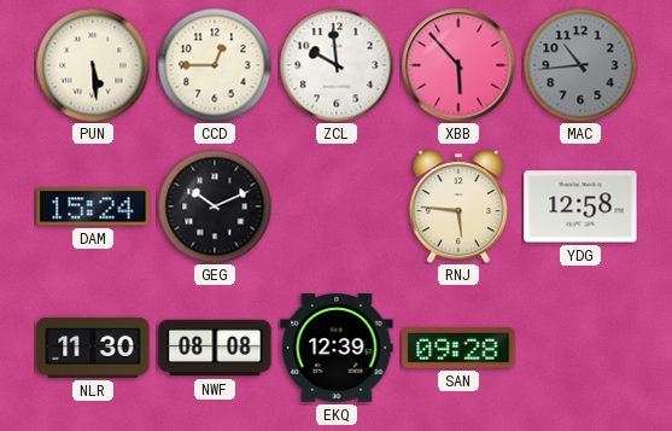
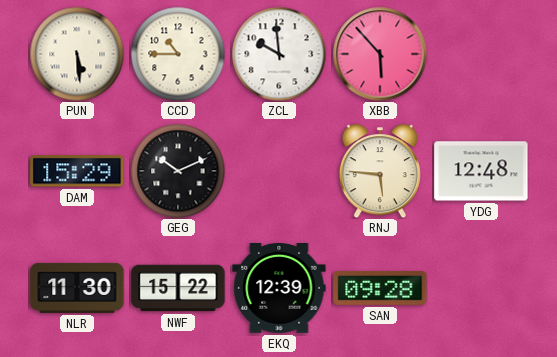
CCD: 12:45 -> 10:45
MAC: 10:44 -> none
DAM: 15:24 -> 15:29
YDG: 12:58 -> 12:48
NWF: 08:08 -> 15:22
